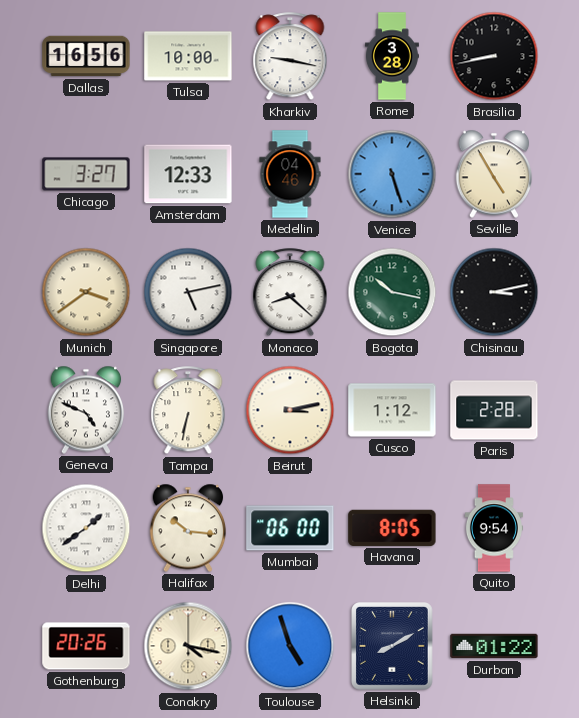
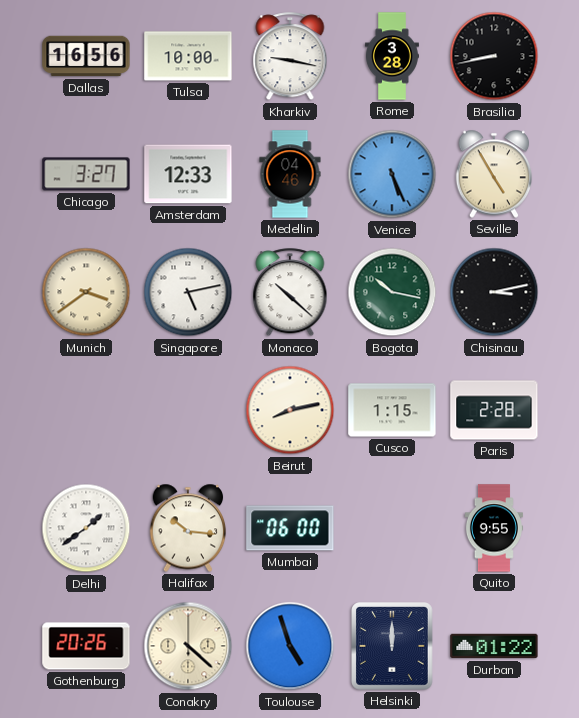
Venice: 5:27 -> 5:26
Monaco: 8:22 -> 10:22
Geneva: 4:49 -> none
Tampa: 6:32 -> none
Beirut: 3:13 -> 8:13
Cusco: 1:12 -> 1:15
Havana: 8:05 -> none
Quito: 9:54 -> 9:55
Conakry: 4:17 -> 4:22
Helsinki: 8:10 -> 12:00
